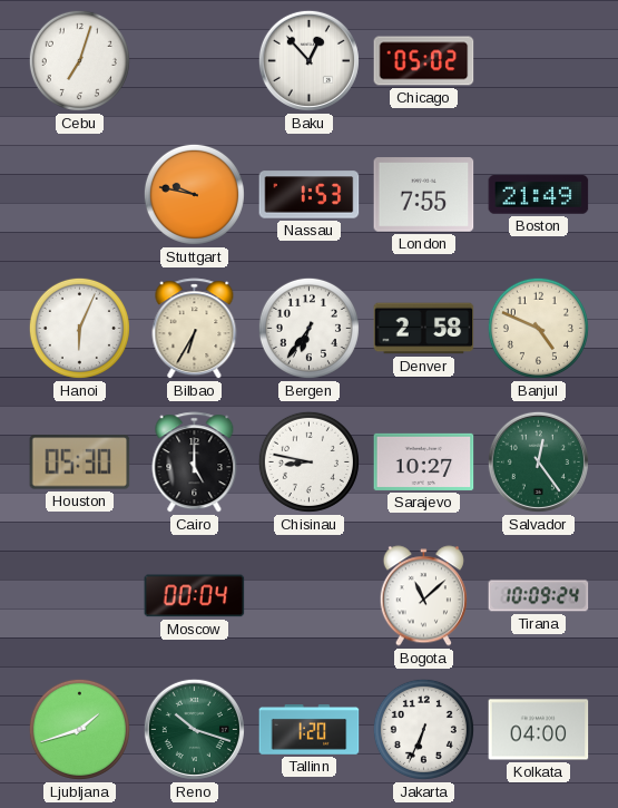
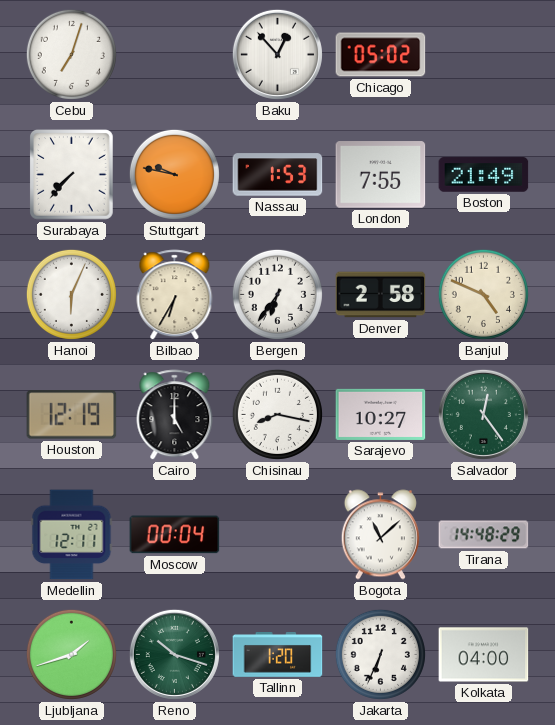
Surabaya: none -> 7:37
Houston: 05:30 -> 12:19
Chisinau: 8:47 -> 8:17
Medellin: none -> 12:11
Tirana: 10:09 -> 14:48
